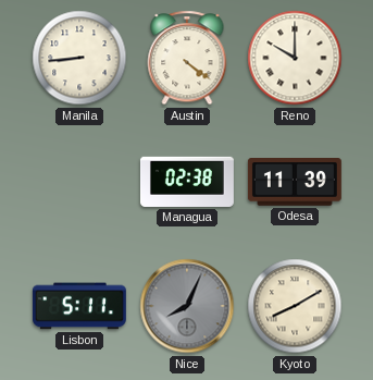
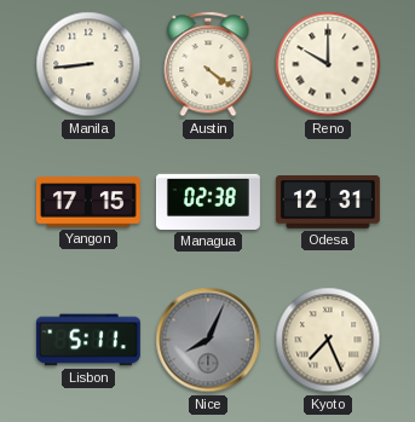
Yangon: none -> 17:15
Odesa: 11:39 -> 12:31
Kyoto: 8:10 -> 7:26
